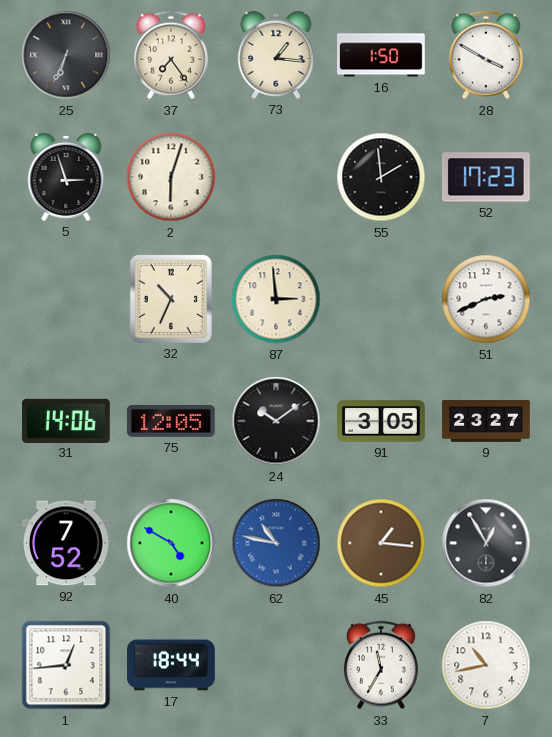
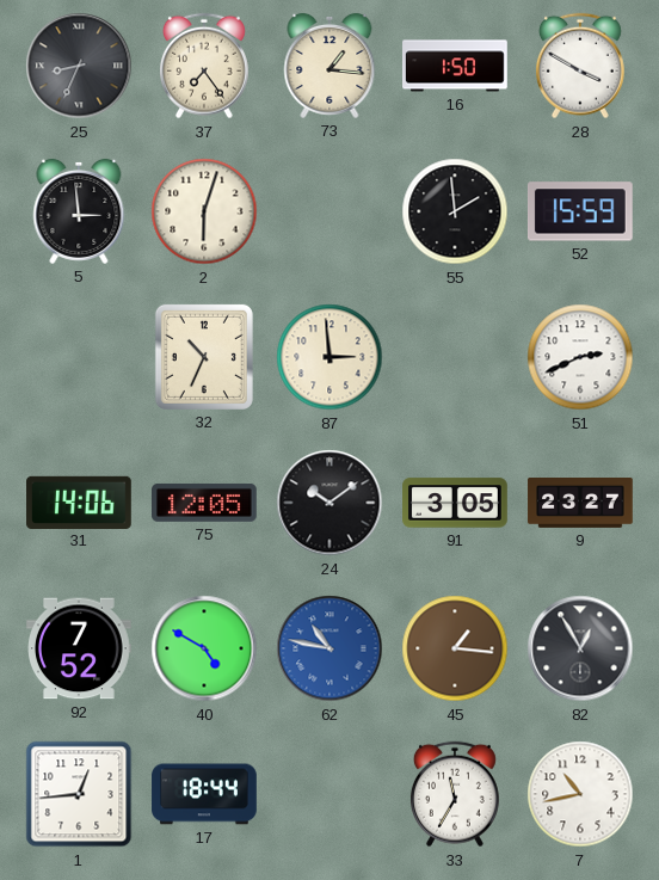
25: 6:34 -> 8:34
5: 2:57 -> 2:59
52: 17:23 -> 15:59
